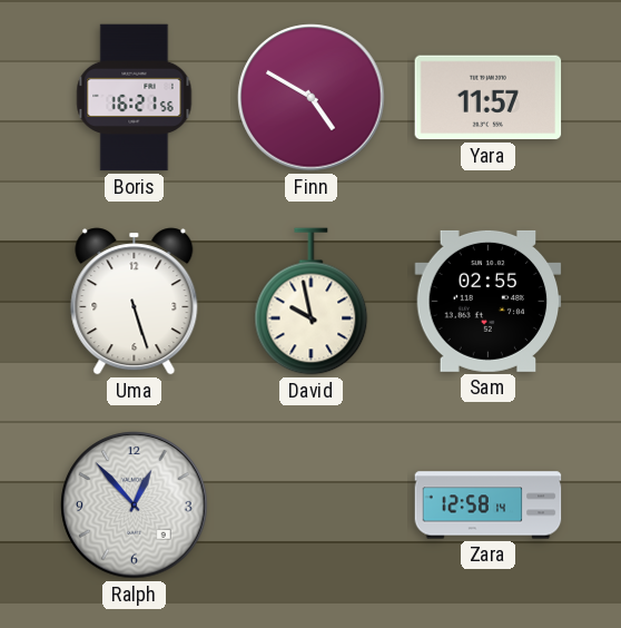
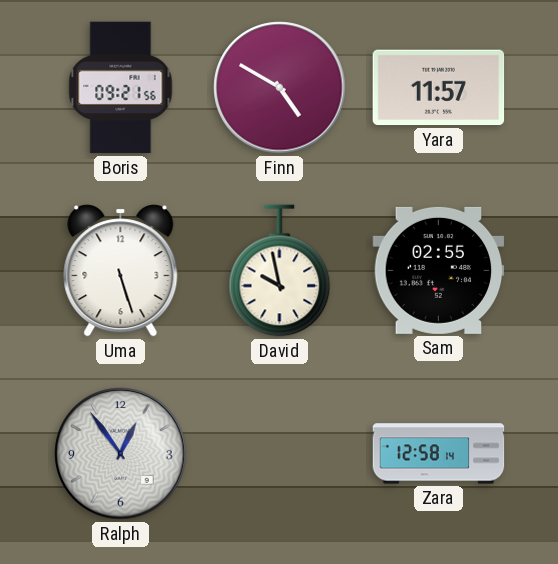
Boris: 16:21 -> 09:21
Ralph: 12:53 -> 12:54
